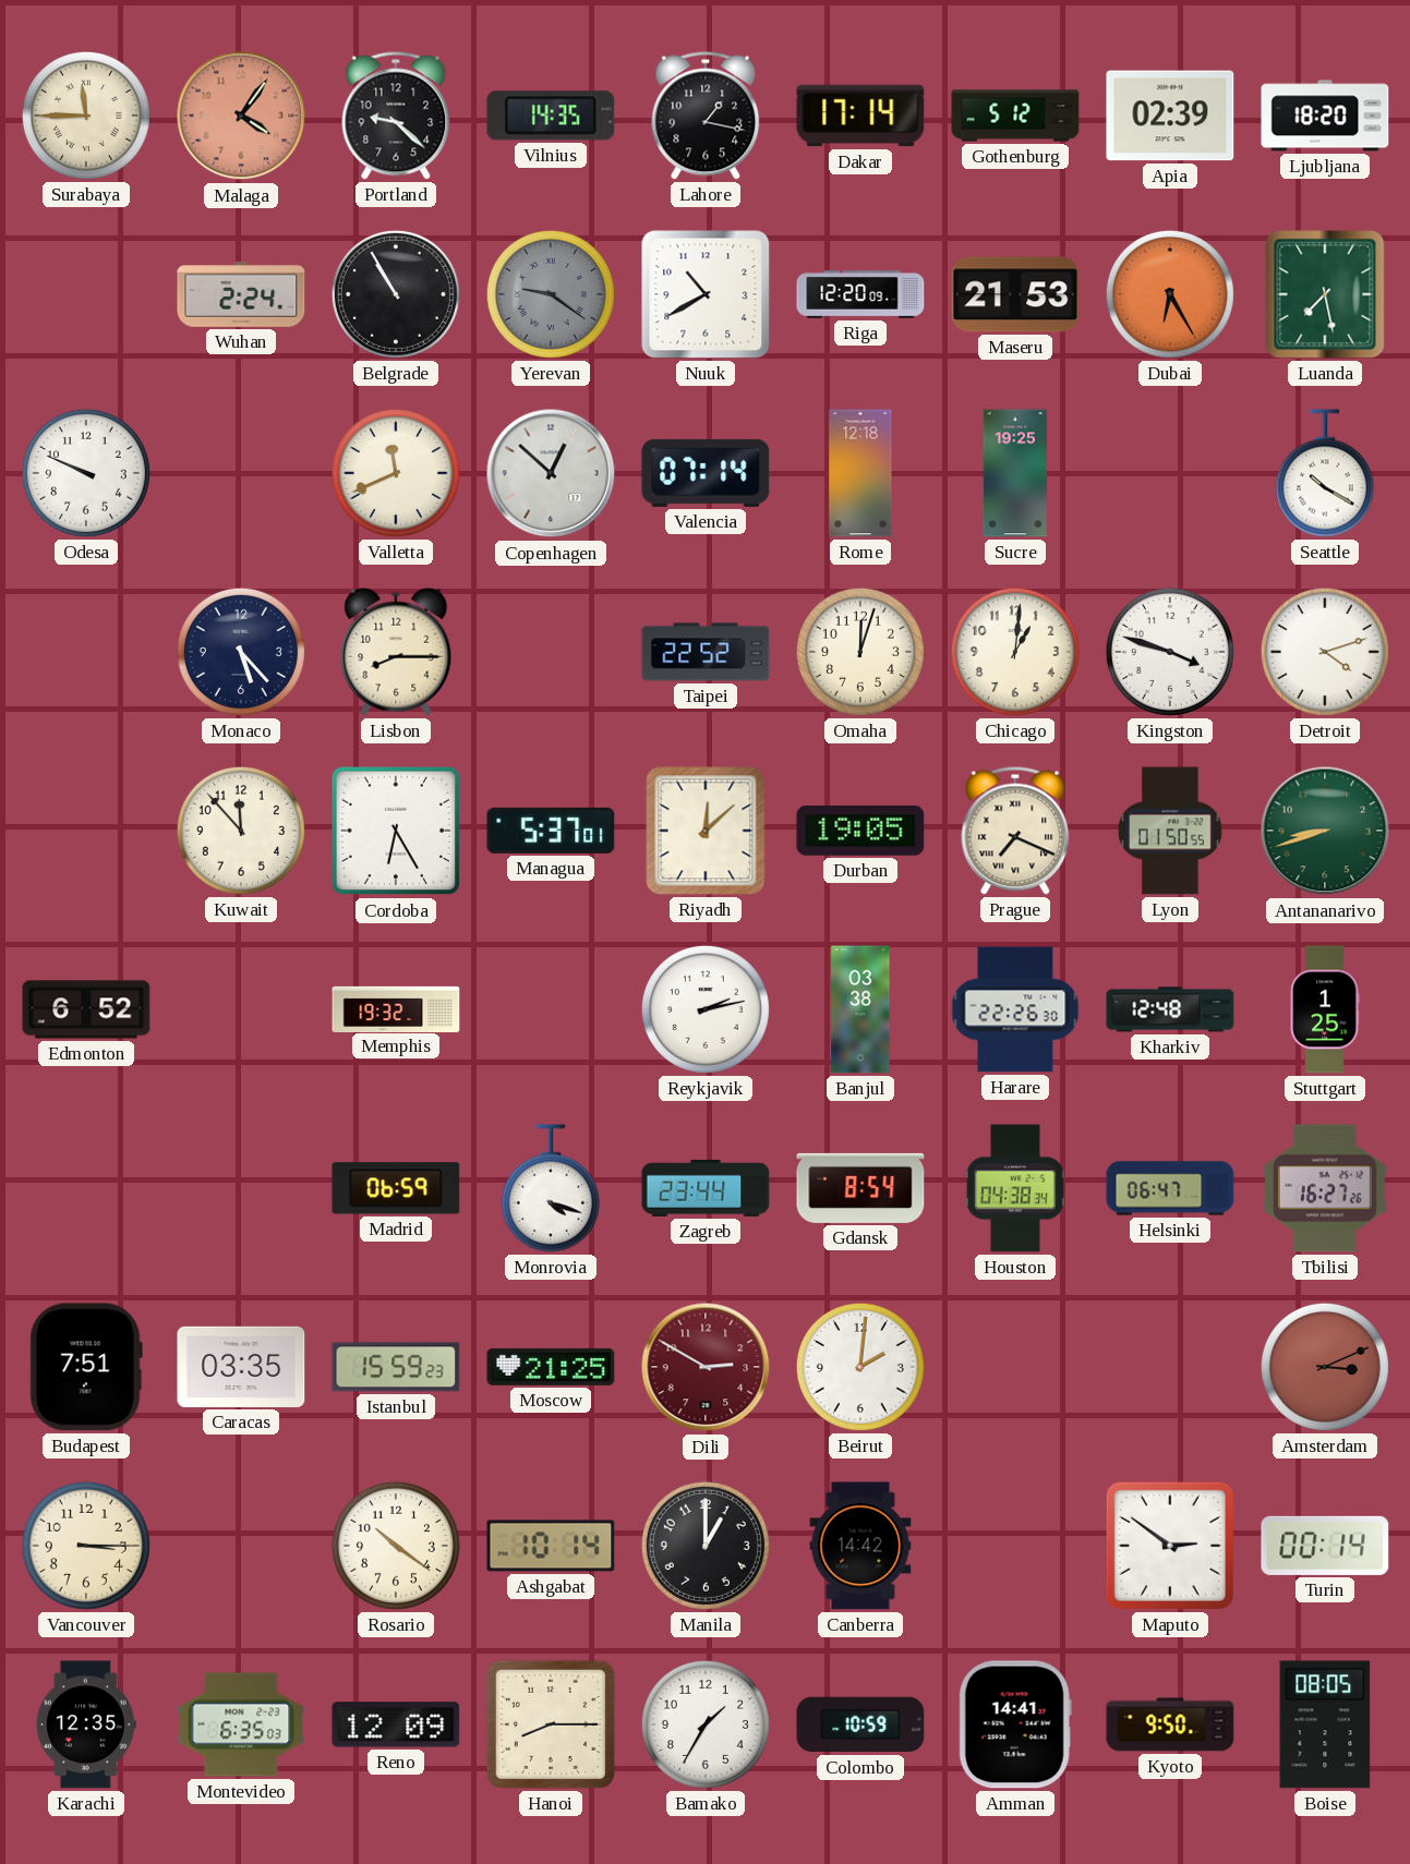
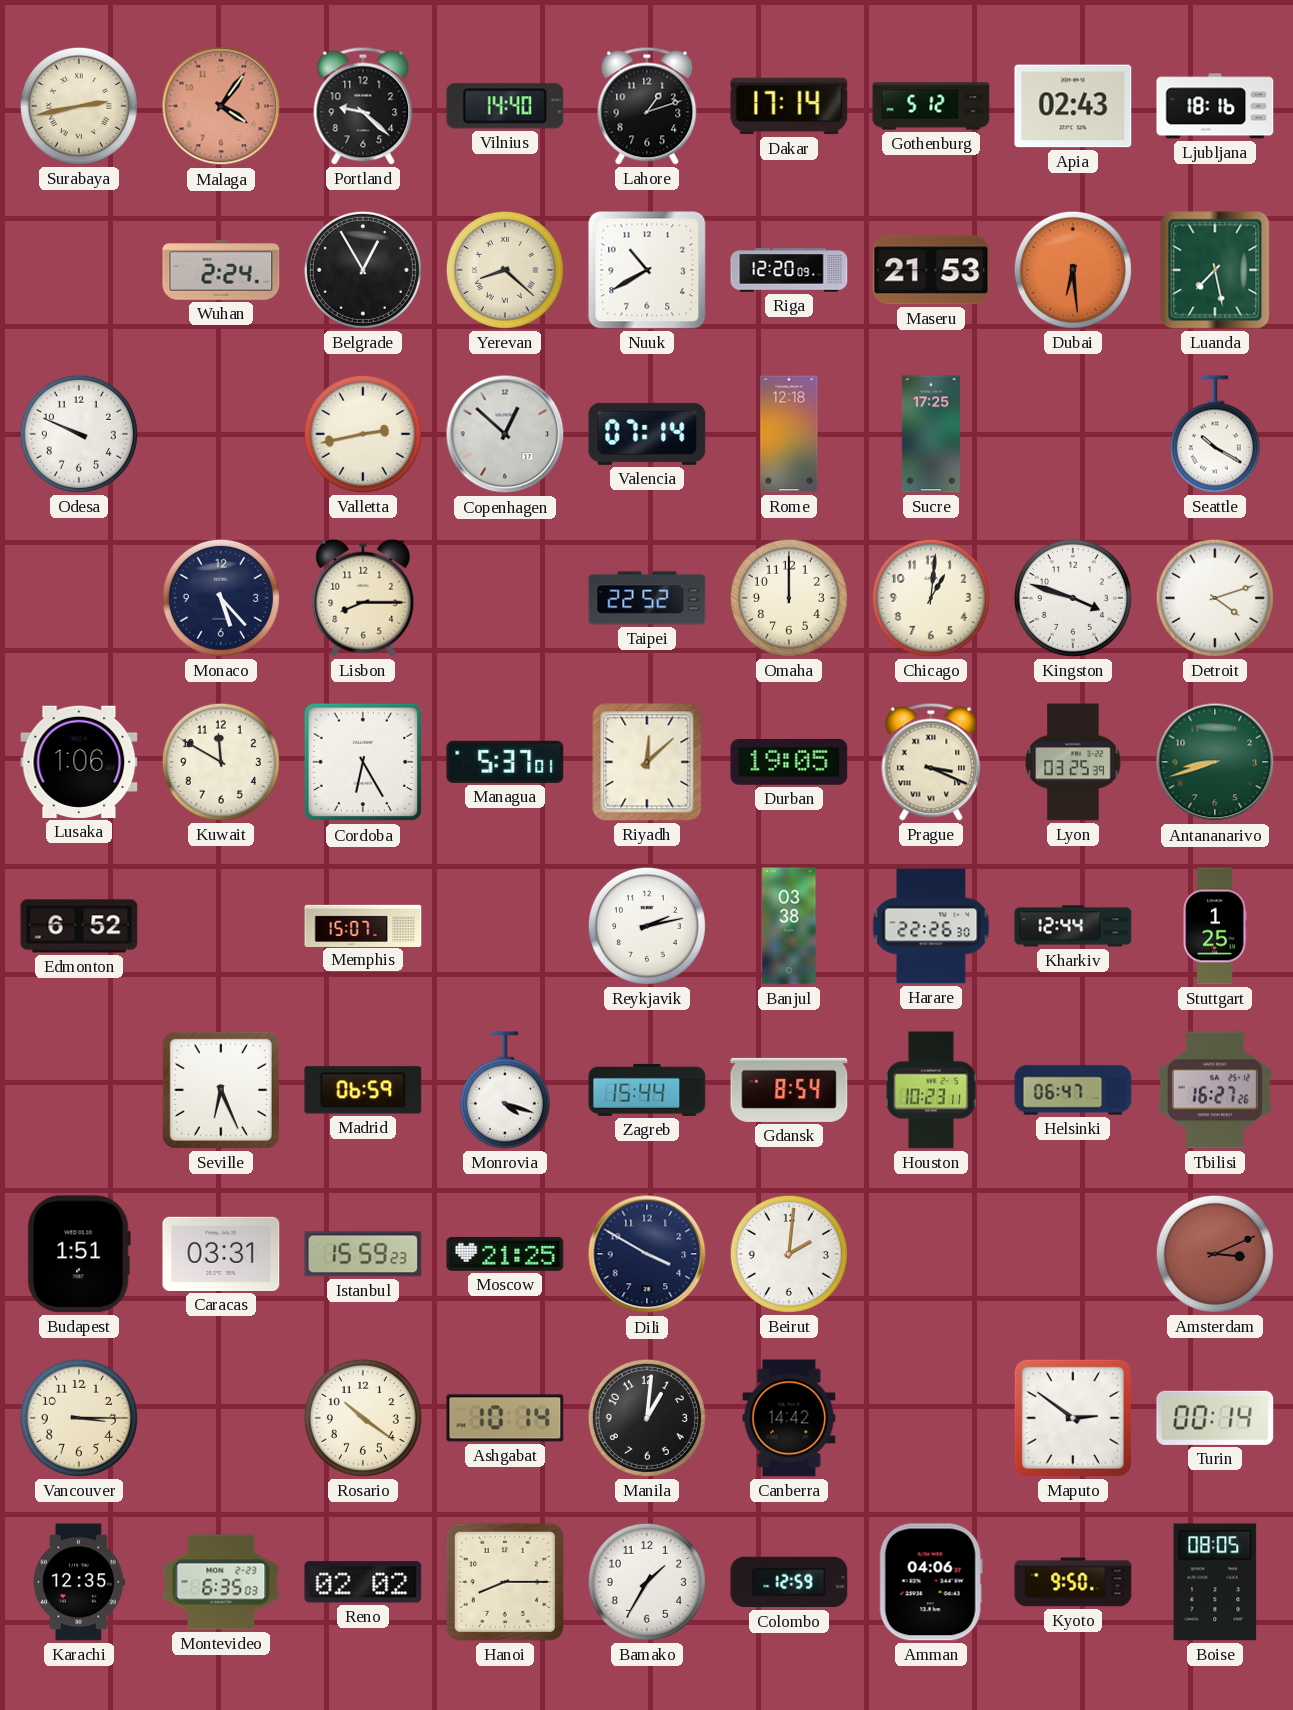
Surabaya: 11:45 -> 2:43
Vilnius: 14:35 -> 14:40
Lahore: 1:17 -> 1:12
Apia: 02:39 -> 02:43
Ljubljana: 18:20 -> 18:16
Belgrade: 10:55 -> 12:55
Yerevan: 9:21 -> 8:22
Yerevan dial: grey -> cream
Dubai: 6:25 -> 6:29
Valletta: 11:41 -> 2:43
Sucre: 19:25 -> 17:25
Omaha: 12:03 -> 12:00
Lusaka: none -> 1:06
Kuwait: 11:53 -> 11:50
Prague: 7:19 -> 3:19
Lyon: 01:50 -> 03:25
Memphis: 19:32 -> 15:07
Kharkiv: 12:48 -> 12:44
Seville: none -> 6:26
Zagreb: 23:44 -> 15:44
Houston: 04:38 -> 10:23
Budapest: 7:51 -> 1:51
Caracas: 03:35 -> 03:31
Dili: 2:50 -> 3:50
Dili dial: burgundy -> navy
Manila: 1:00 -> 1:01
Reno: 12:09 -> 02:02
Colombo: 10:59 -> 12:59
Amman: 14:41 -> 04:06
